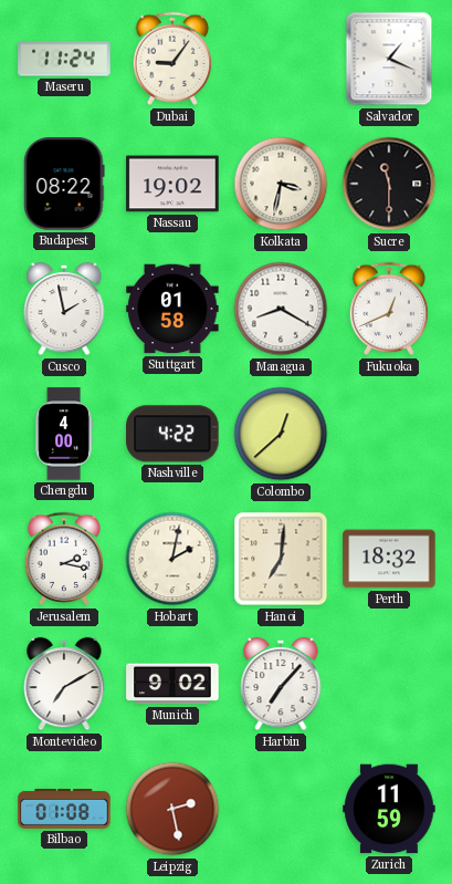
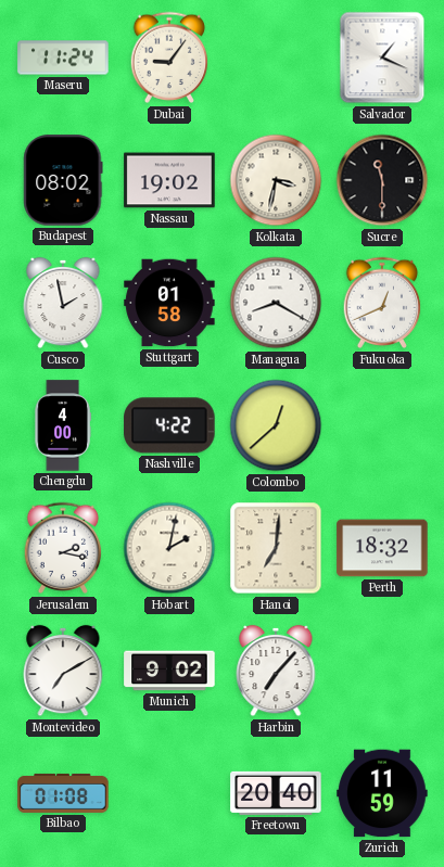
Budapest: 08:22 -> 08:02
Leipzig: 2:28 -> none
Freetown: none -> 20:40
